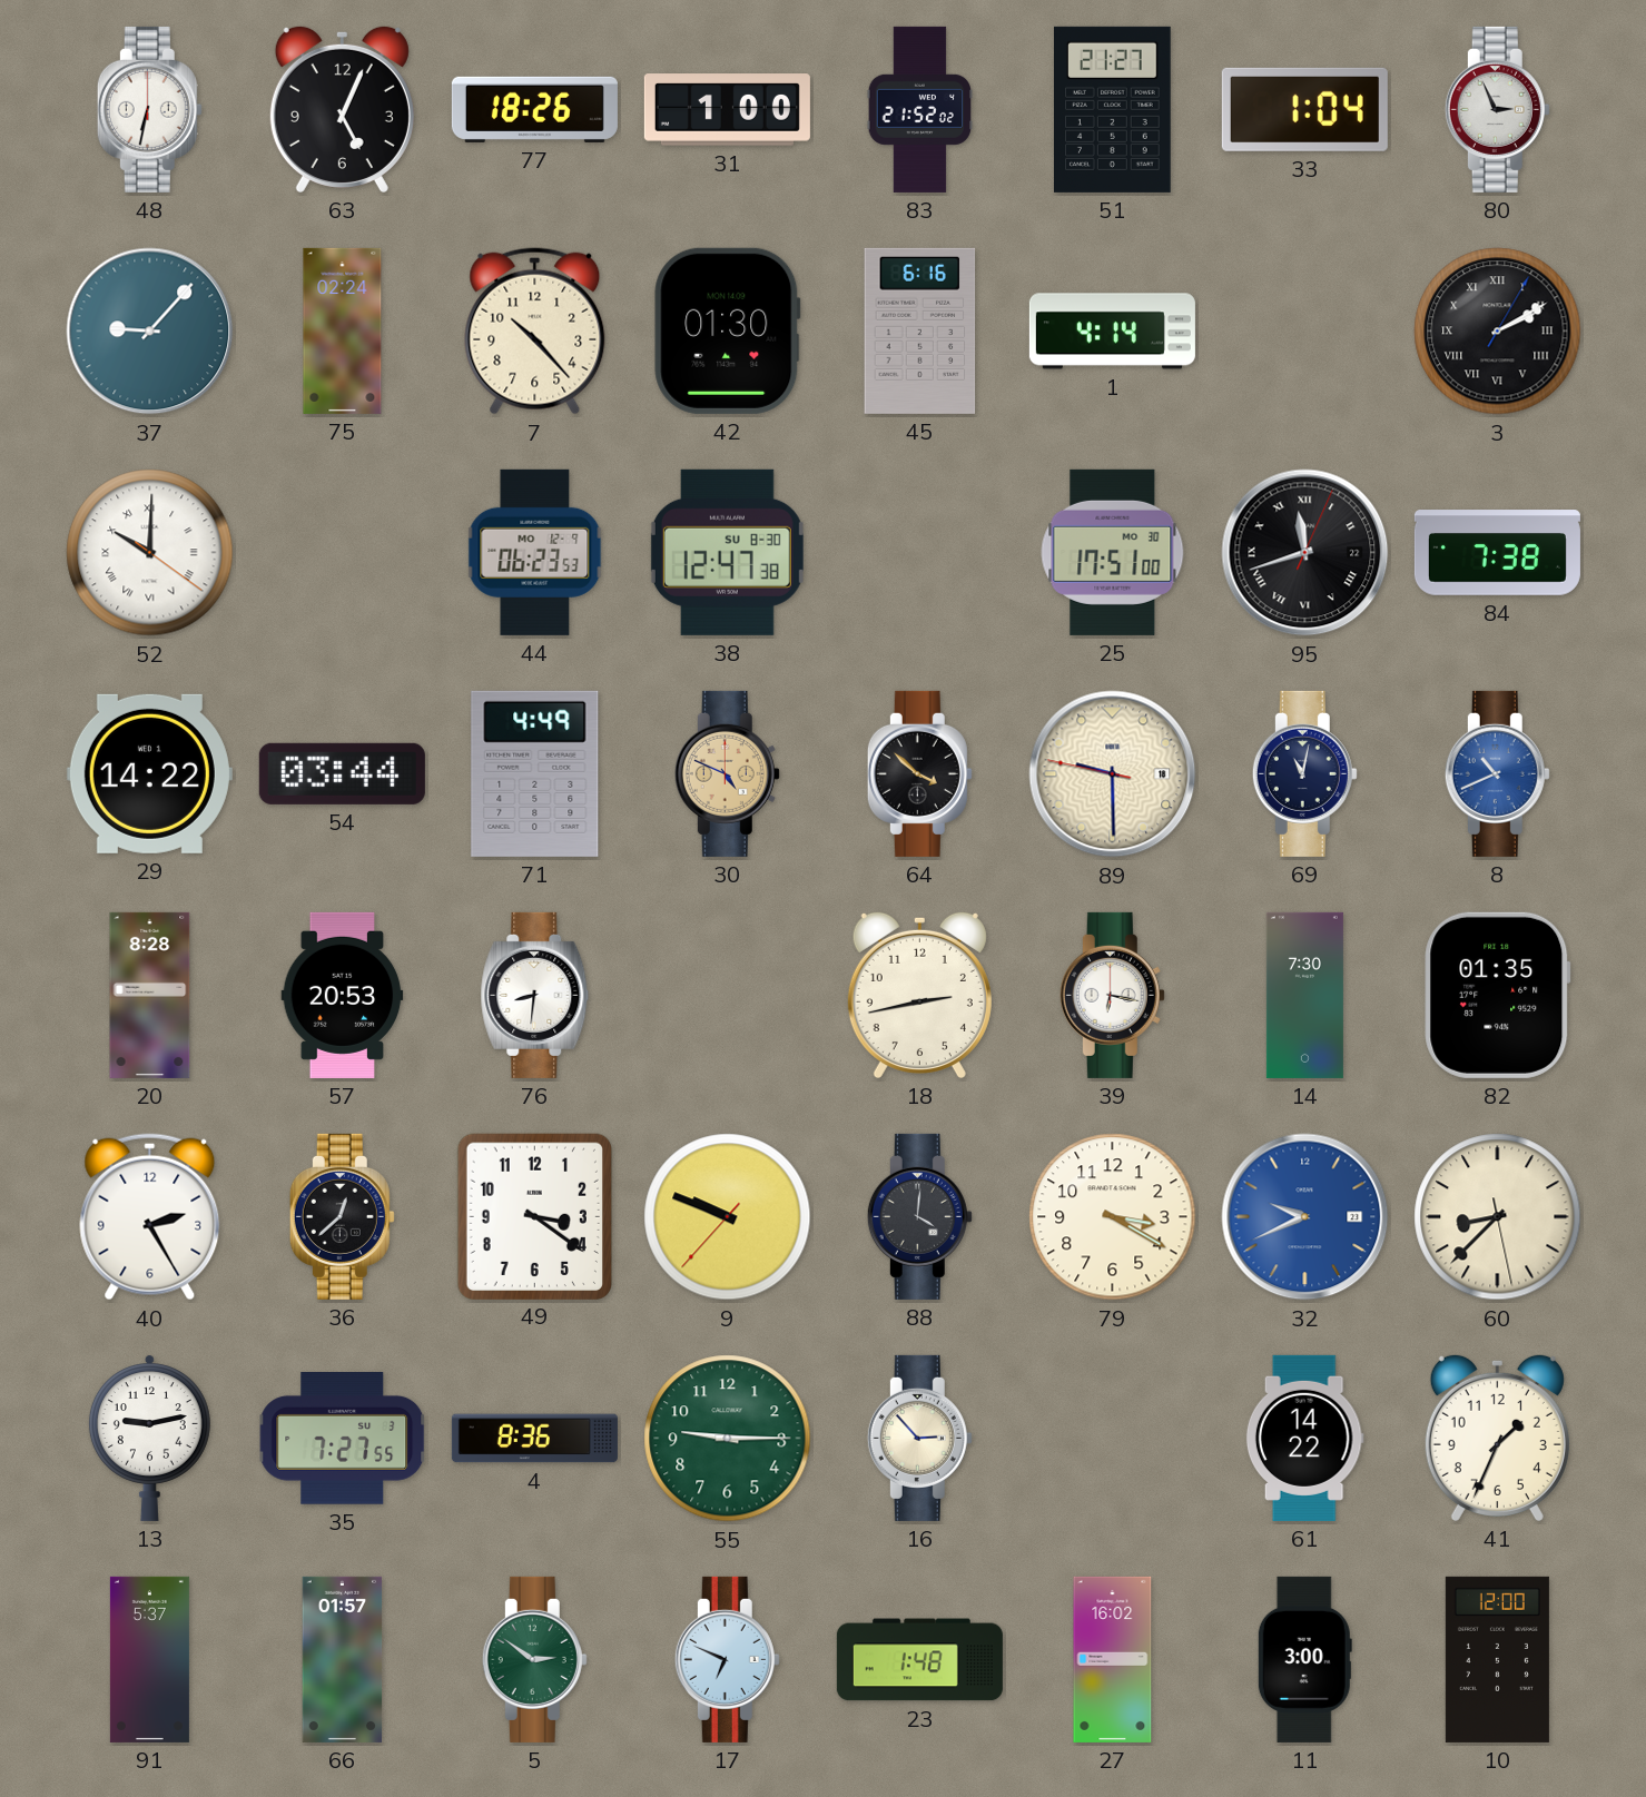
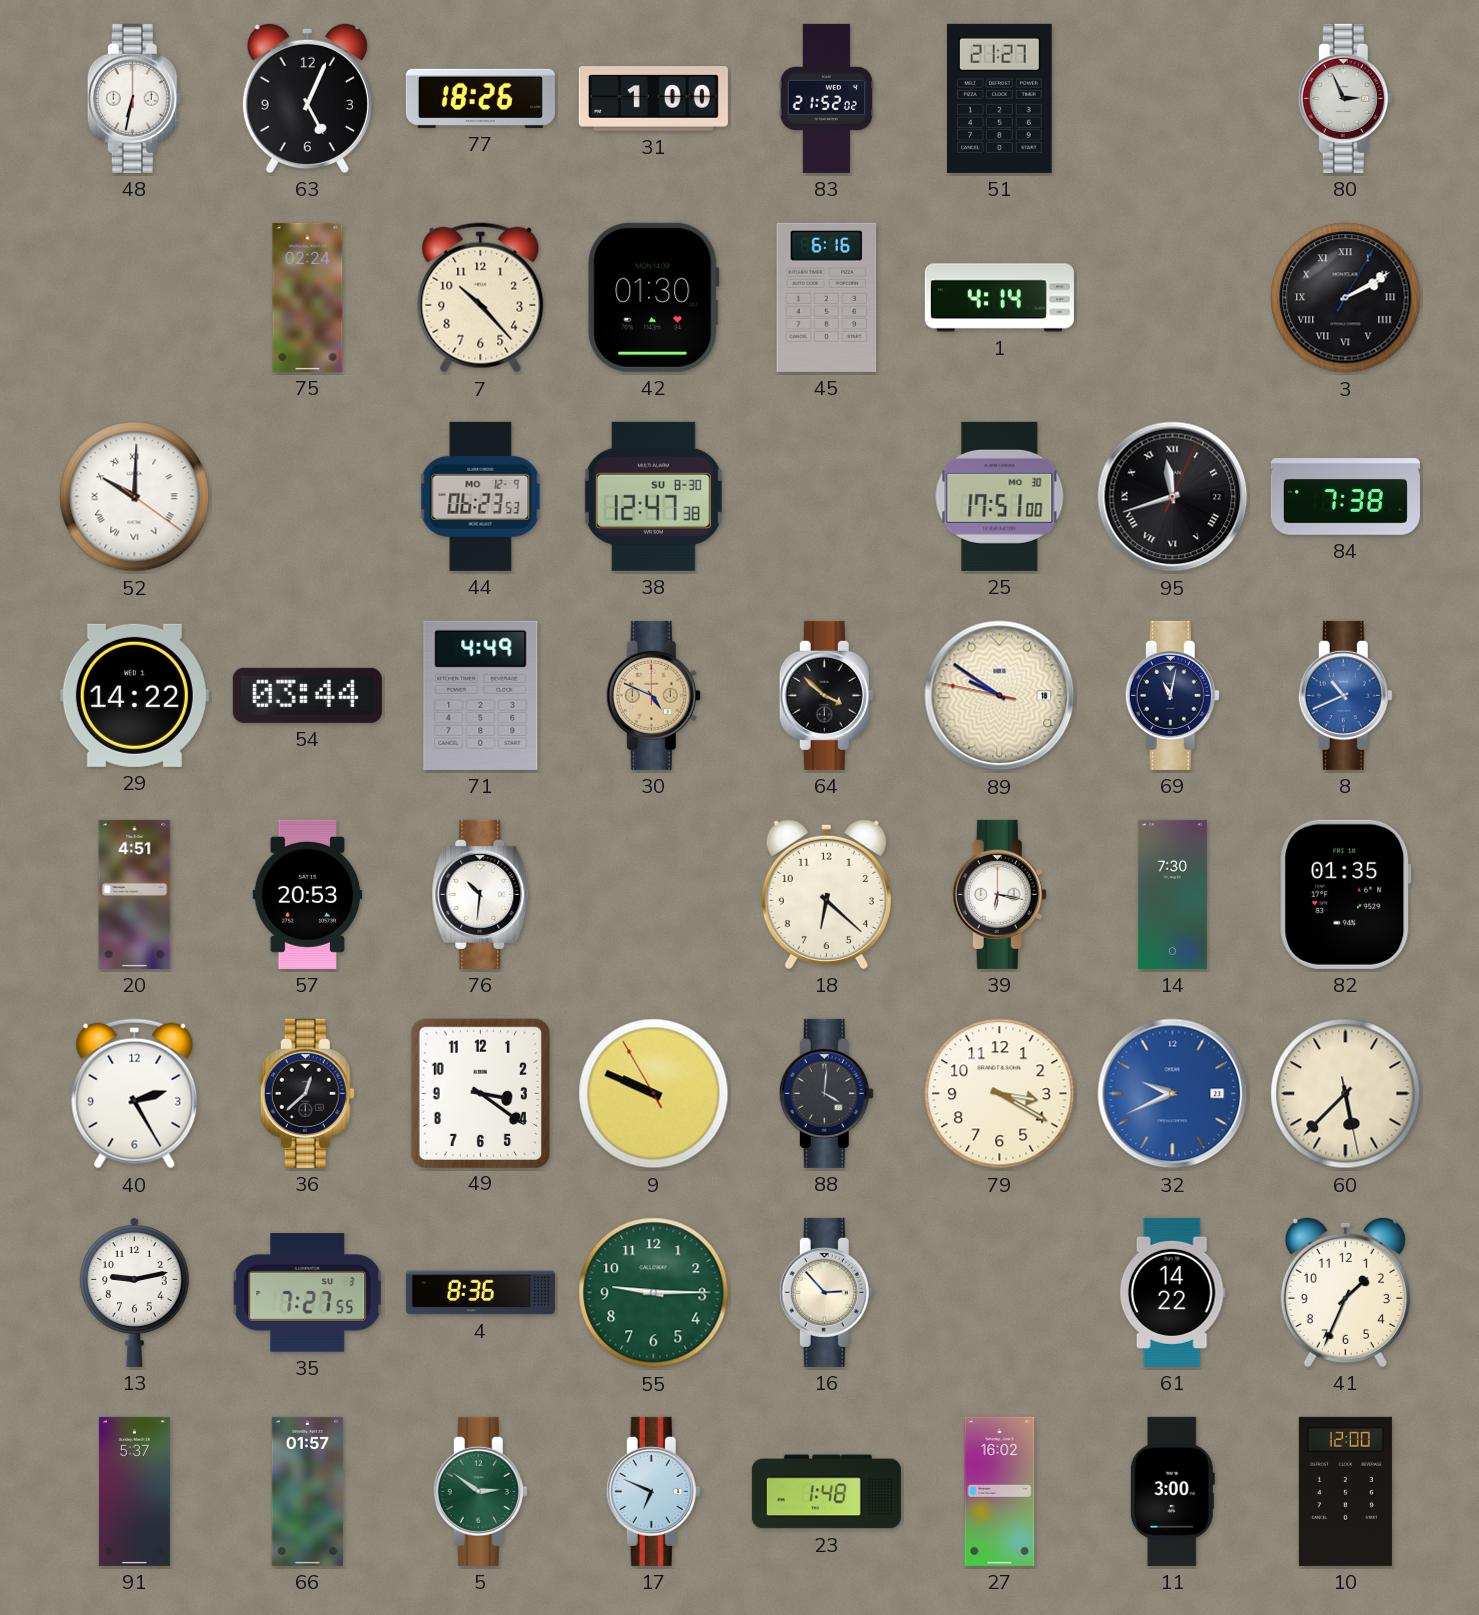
33: 1:04 -> none
37: 9:07 -> none
89: 9:29 -> 9:50
20: 8:28 -> 4:51
76: 8:31 -> 10:31
18: 2:43 -> 6:22
9: 9:48:37 -> 9:48:55
60: 8:37 -> 5:37
